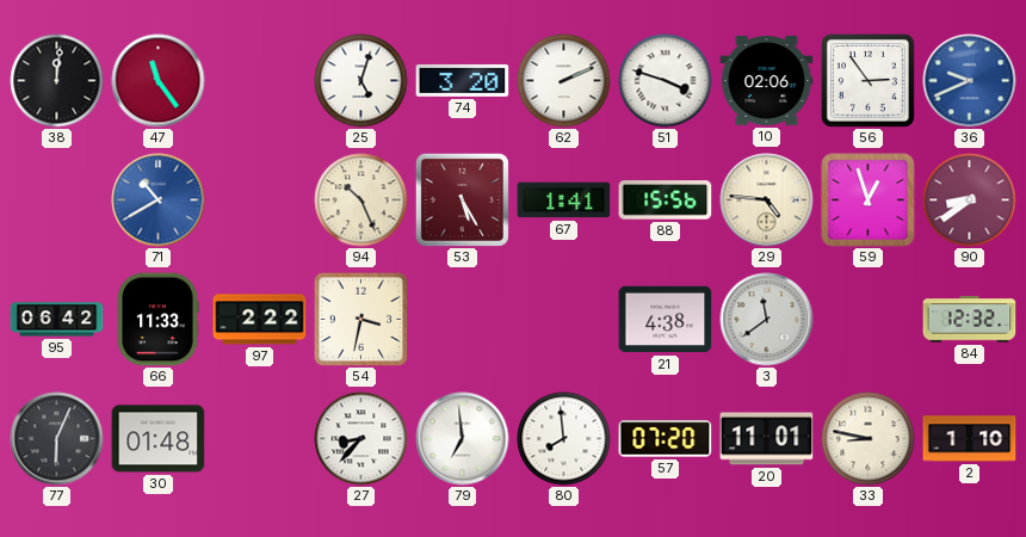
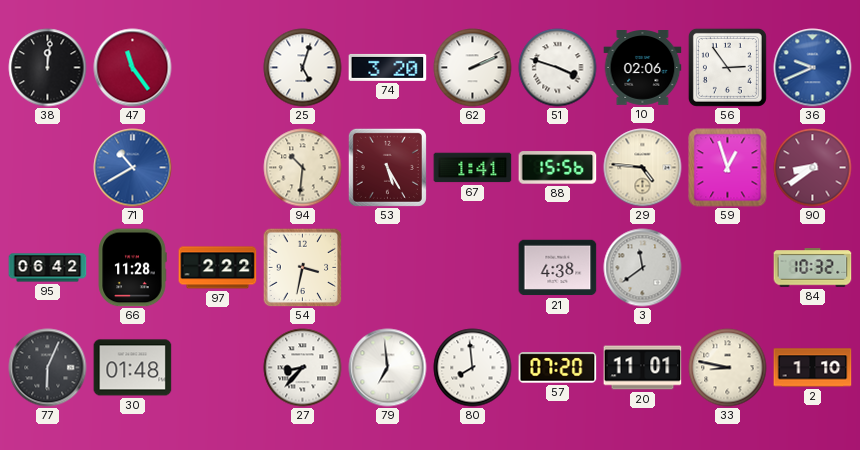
94: 10:26 -> 10:31
66: 11:33 -> 11:28
84: 12:32 -> 10:32
